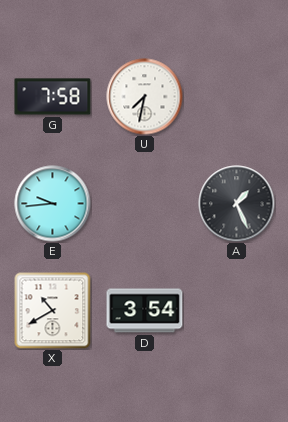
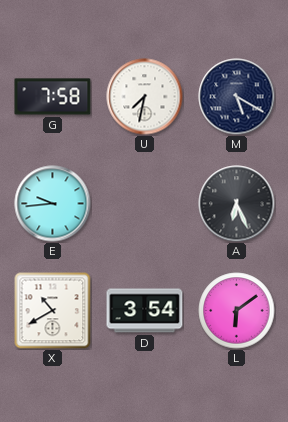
M: none -> 5:20
A: 1:26 -> 6:26
L: none -> 6:09
